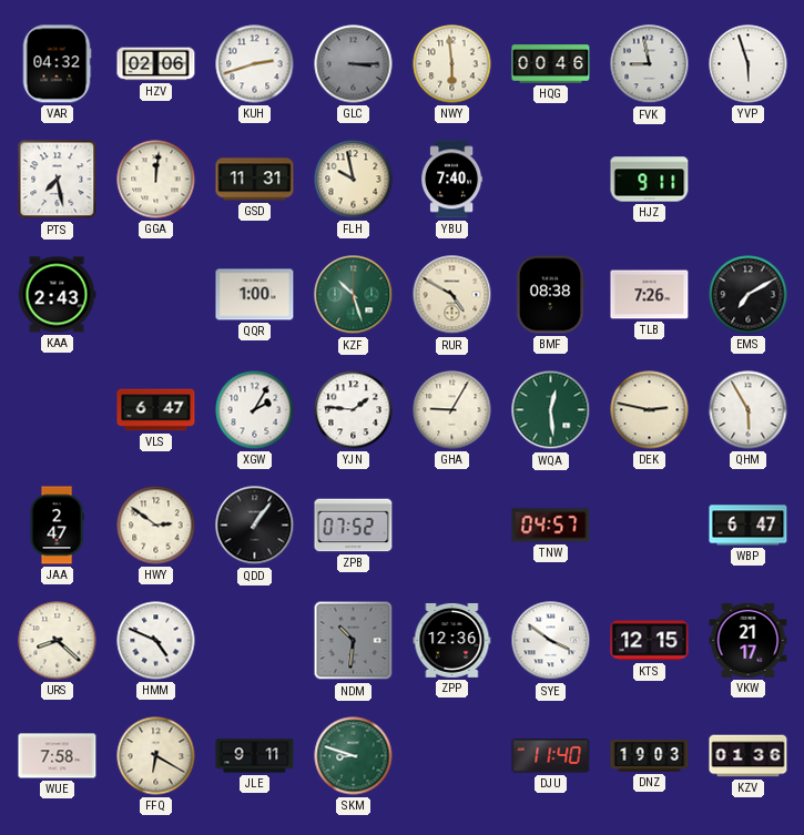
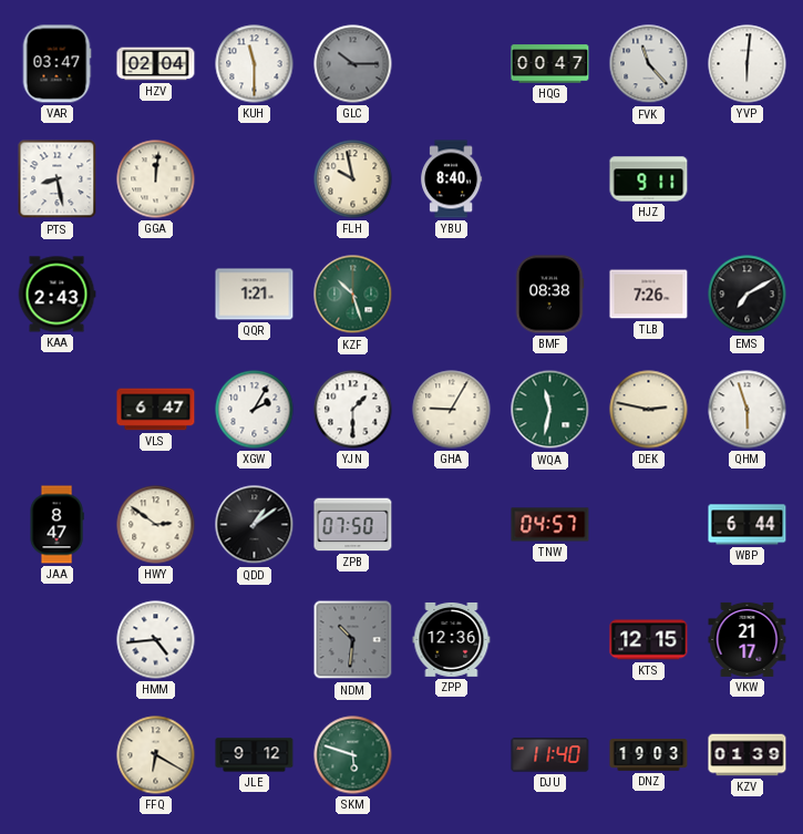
VAR: 04:32 -> 03:47
HZV: 02:06 -> 02:04
KUH: 2:42 -> 11:30
GLC: 3:15 -> 10:15
NWY: 5:59 -> none
HQG: 00:46 -> 00:47
FVK: 8:58 -> 11:23
YVP: 5:57 -> 6:01
PTS: 7:28 -> 8:28
GSD: 11:31 -> none
YBU: 7:40 -> 8:40
QQR: 1:00 -> 1:21
RUR: 4:50 -> none
YJN: 1:46 -> 1:30
WQA: 12:29 -> 11:32
QHM: 5:55 -> 5:57
JAA: 2:47 -> 8:47
QDD: 1:06 -> 1:09
ZPB: 07:52 -> 07:50
WBP: 6:47 -> 6:44
URS: 8:22 -> none
HMM: 4:49 -> 4:44
SYE: 3:51 -> none
WUE: 7:58 -> none
JLE: 9:11 -> 9:12
SKM: 8:48 -> 5:48
KZV: 01:36 -> 01:39
